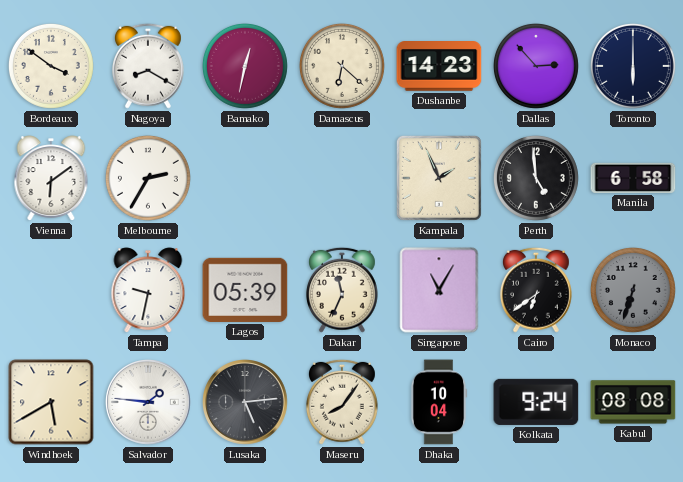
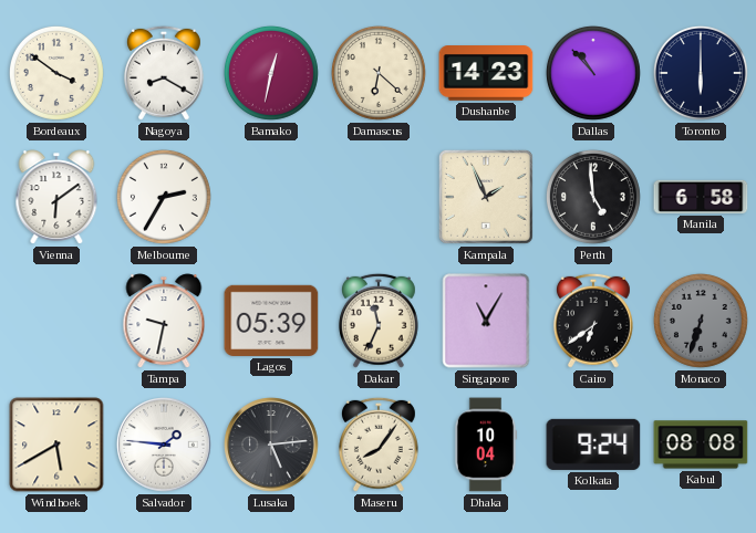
Dallas: 2:53 -> 10:53
